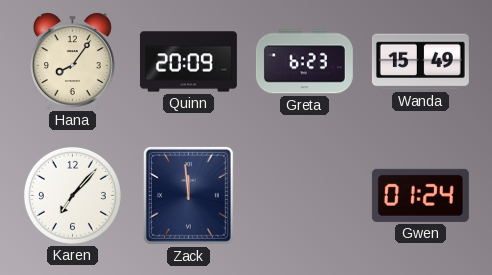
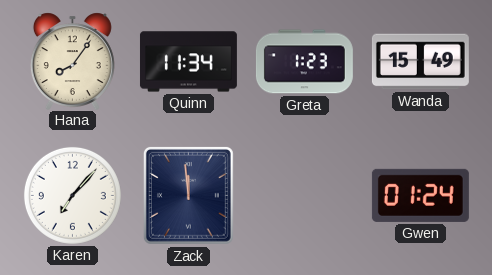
Quinn: 20:09 -> 11:34
Greta: 6:23 -> 1:23
